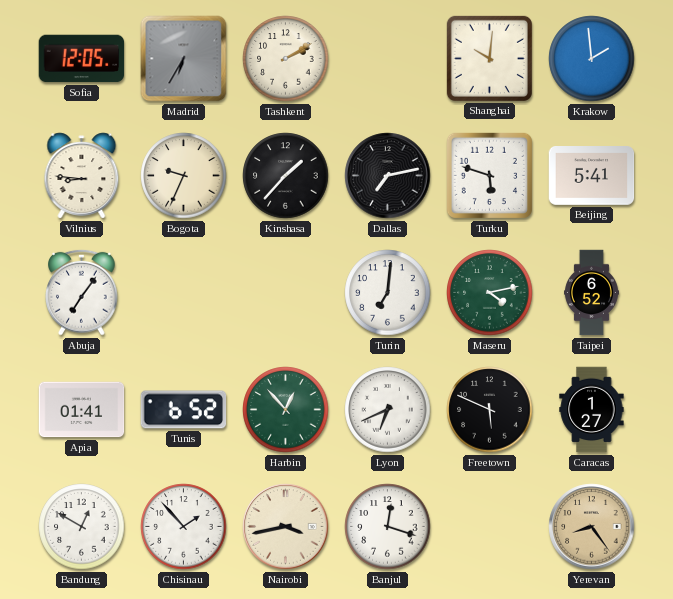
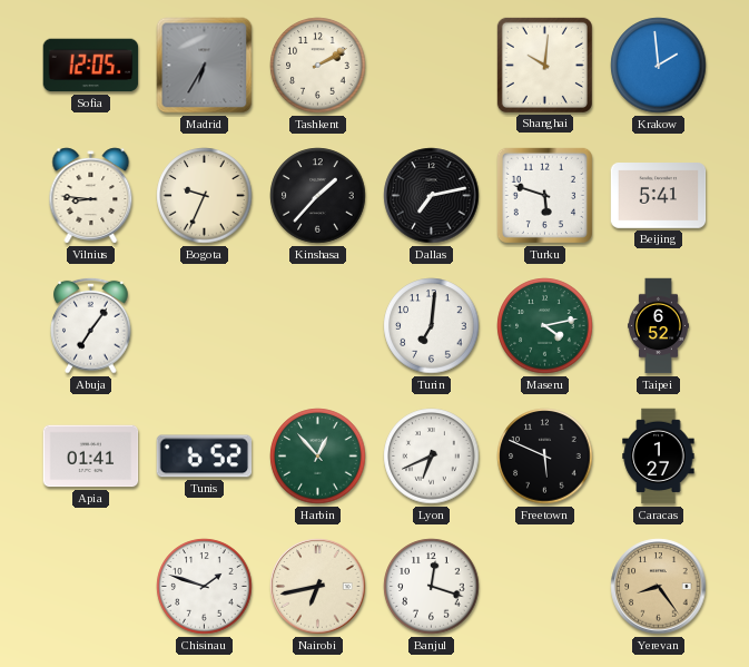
Bandung: 12:50 -> none
Chisinau: 1:53 -> 1:48
Nairobi: 3:43 -> 6:43
